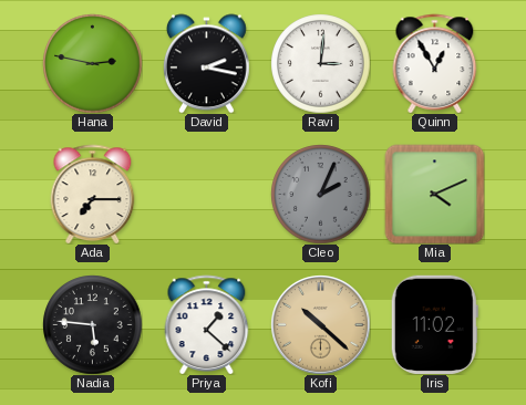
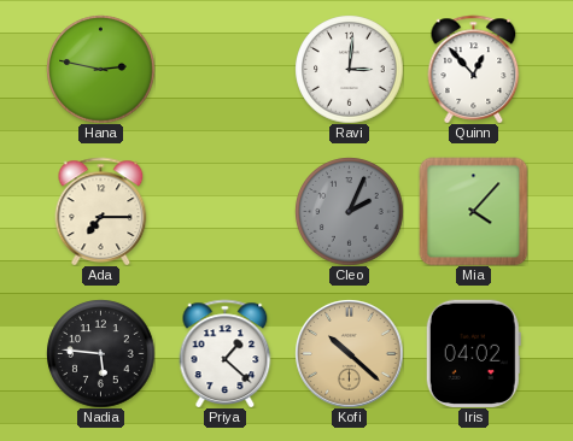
David: 2:17 -> none
Quinn: 12:55 -> 12:53
Mia: 4:11 -> 4:07
Iris: 11:02 -> 04:02
